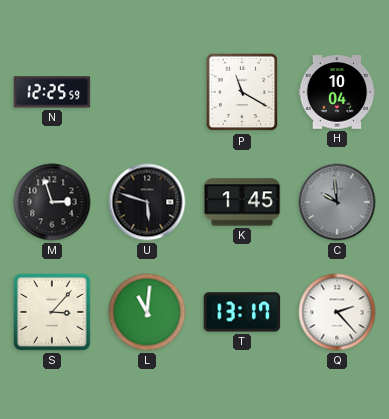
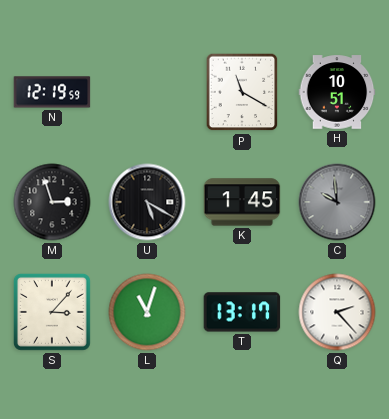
N: 12:25 -> 12:19
H: 10:04 -> 10:51
U: 5:48 -> 5:20
L: 11:01 -> 11:03
